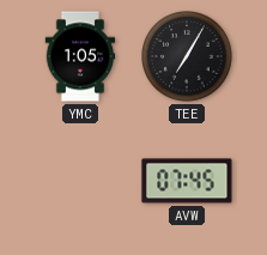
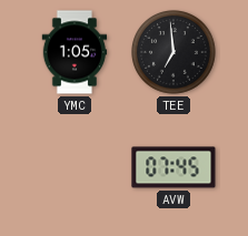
TEE: 7:05 -> 6:59
